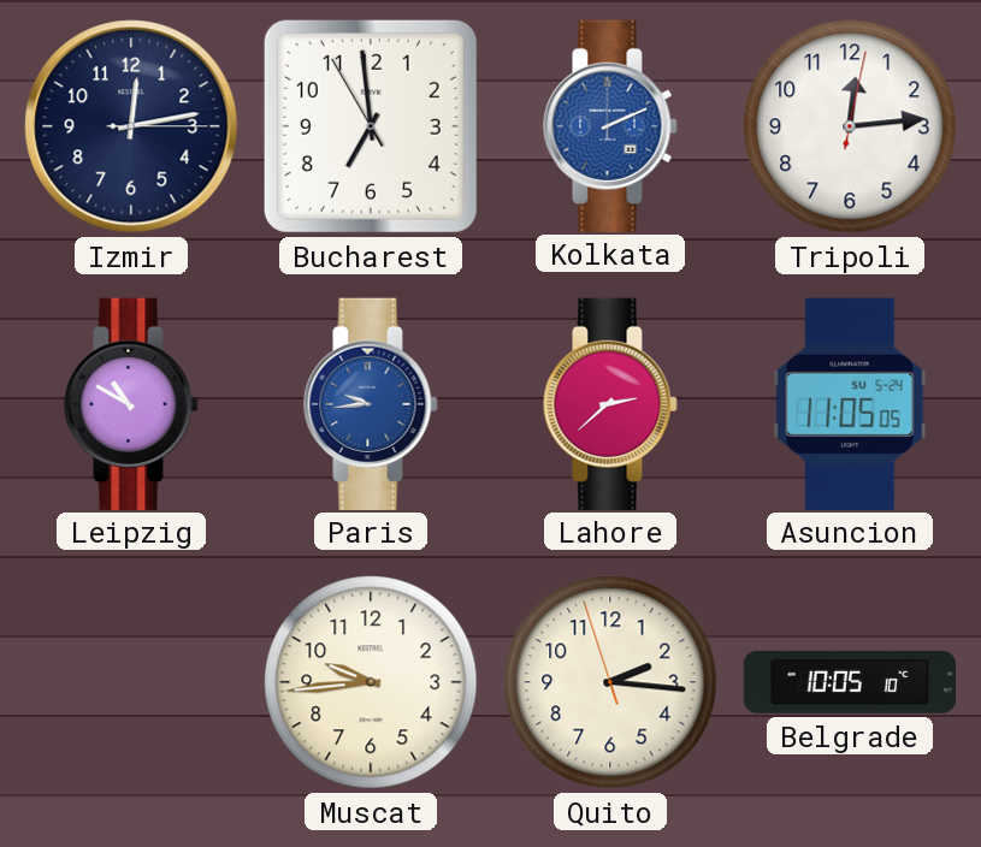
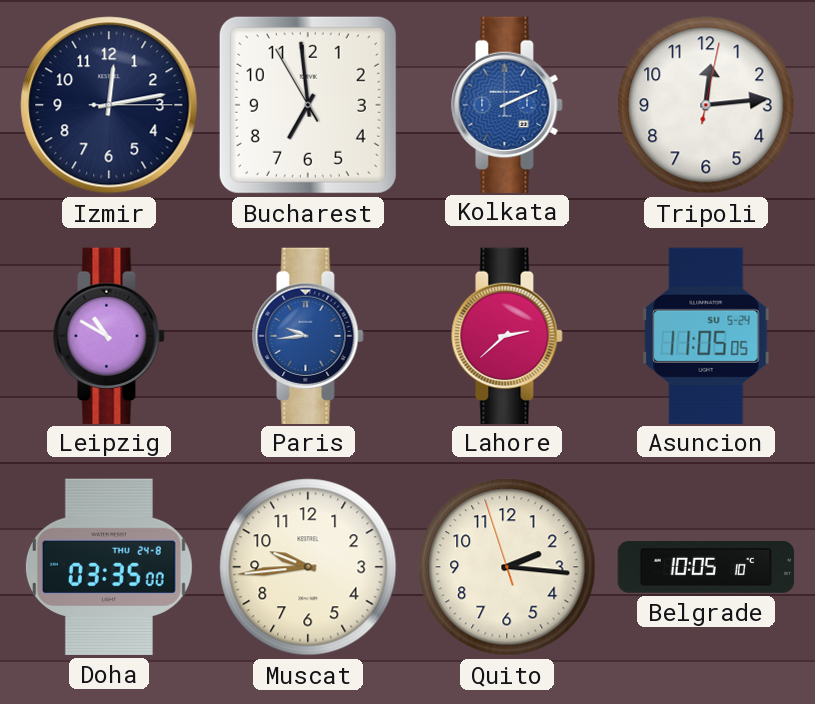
Doha: none -> 03:35
